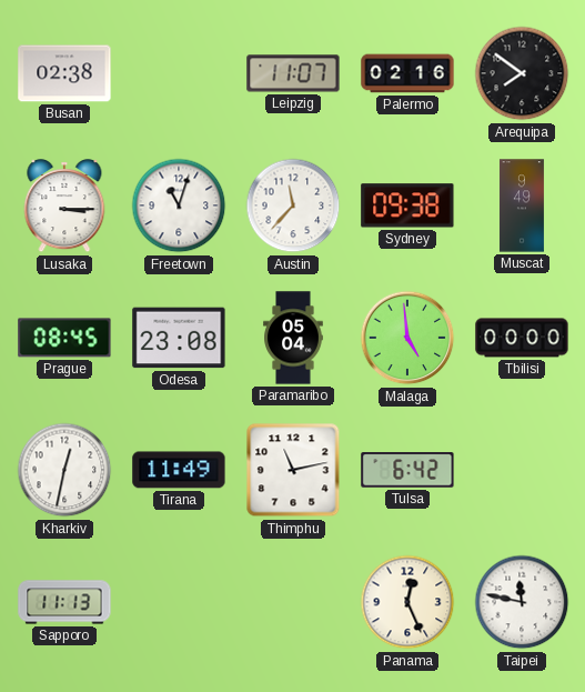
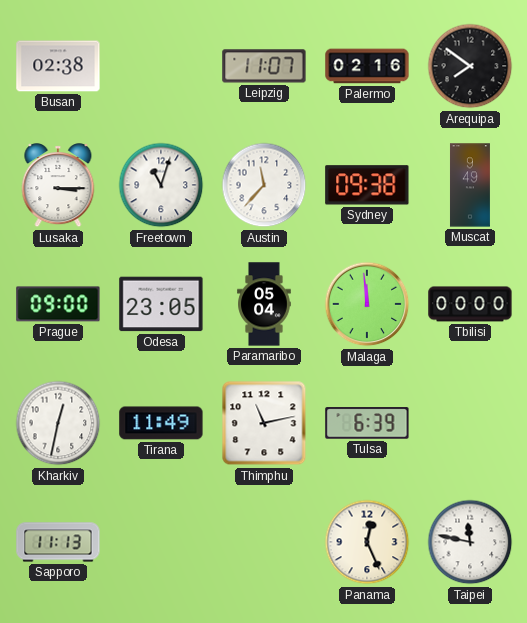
Prague: 08:45 -> 09:00
Odesa: 23:08 -> 23:05
Malaga: 4:59 -> 11:59
Tulsa: 6:42 -> 6:39
